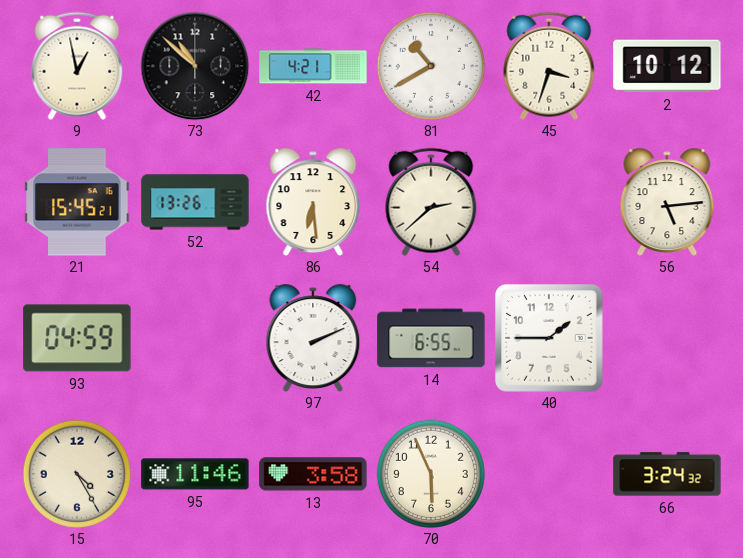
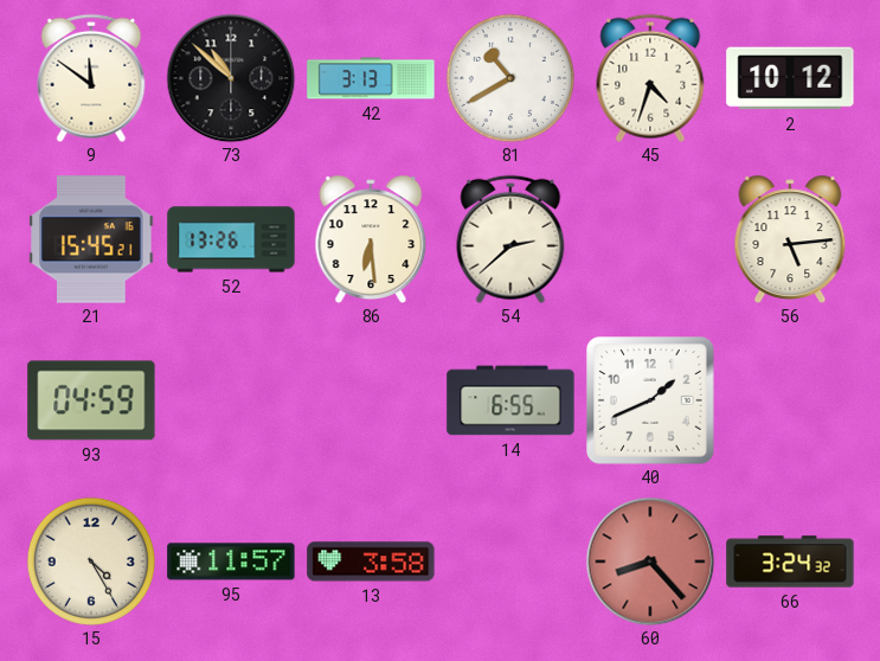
9: 12:58 -> 11:51
42: 4:21 -> 3:13
45: 3:33 -> 4:33
97: 2:11 -> none
40: 1:45 -> 1:41
95: 11:46 -> 11:57
70: 5:56 -> none
60: none -> 8:23
